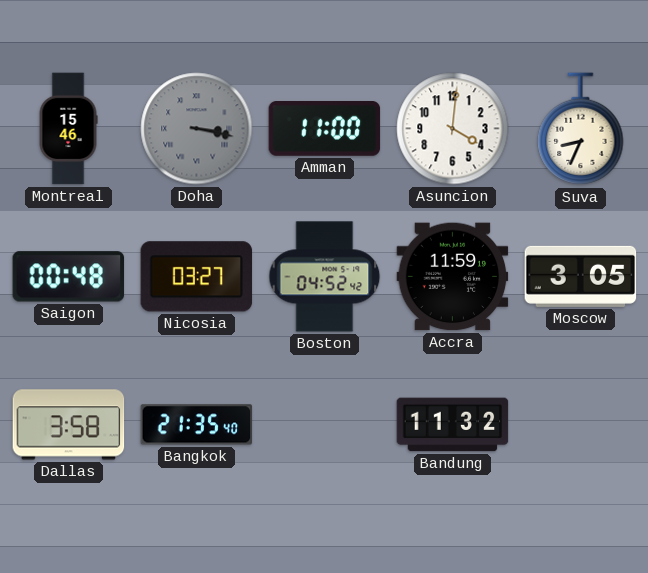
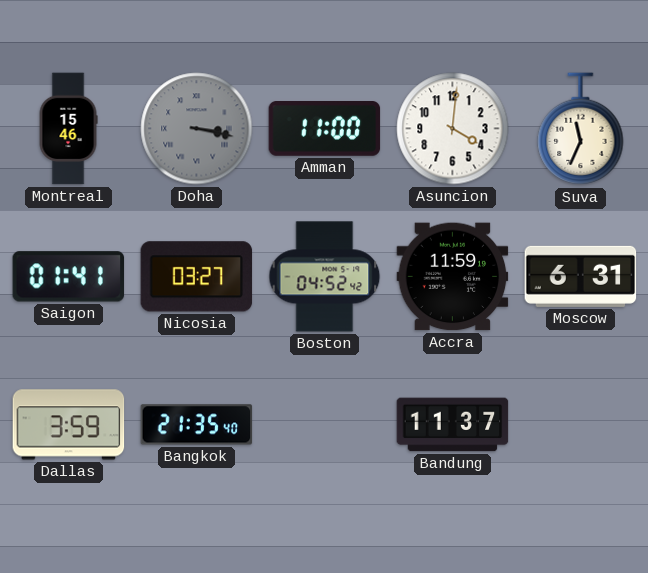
Suva: 8:34 -> 11:34
Saigon: 00:48 -> 01:41
Moscow: 3:05 -> 6:31
Dallas: 3:58 -> 3:59
Bandung: 11:32 -> 11:37
